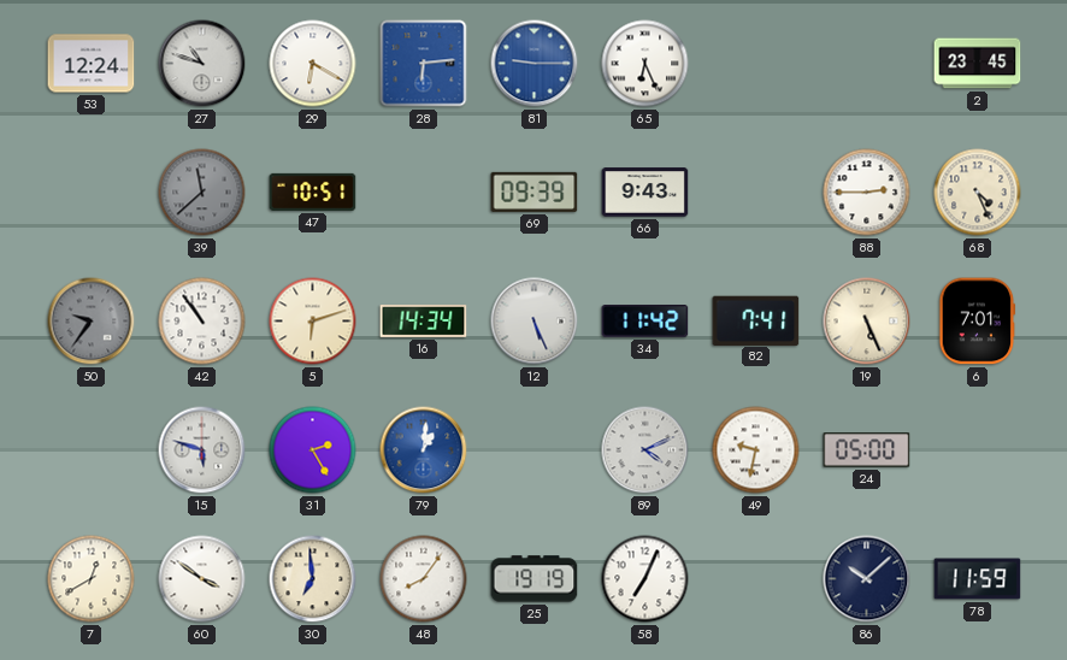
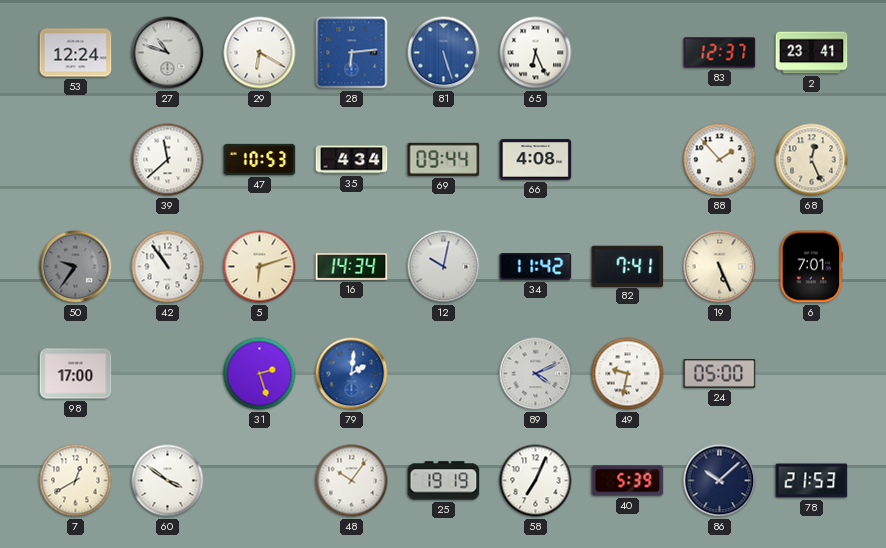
81: 9:15 -> 5:27
83: none -> 12:37
2: 23:45 -> 23:41
39 dial: grey -> white
47: 10:51 -> 10:53
35: none -> 4:34
69: 09:39 -> 09:44
66: 9:43 -> 4:08
88: 2:45 -> 1:53
68: 4:26 -> 12:26
12: 5:26 -> 10:02
98: none -> 17:00
15: 5:48 -> none
31: 2:25 -> 2:27
79: 1:01 -> 2:01
30: 6:59 -> none
48: 8:06 -> 10:06
40: none -> 5:39
78: 11:59 -> 21:53
